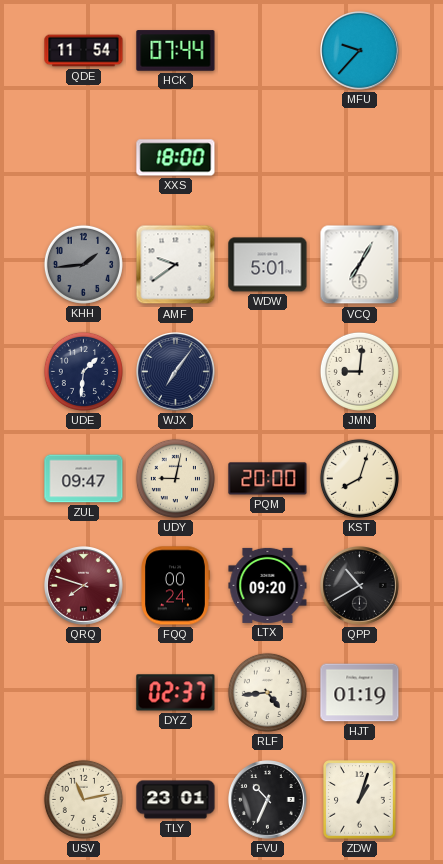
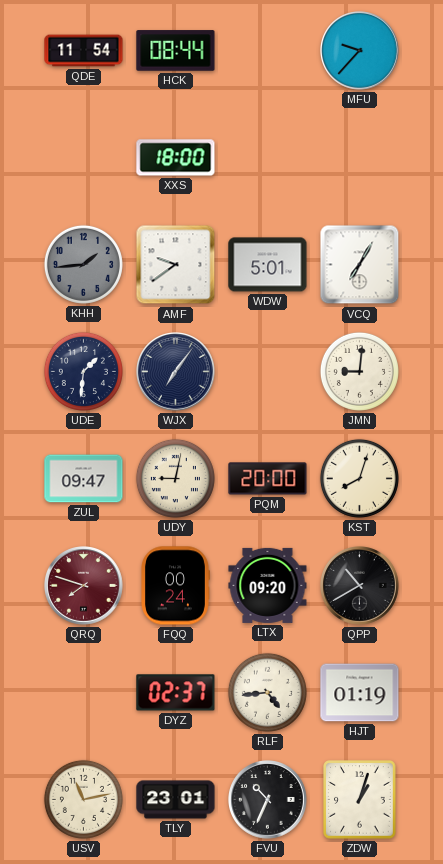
HCK: 07:44 -> 08:44
